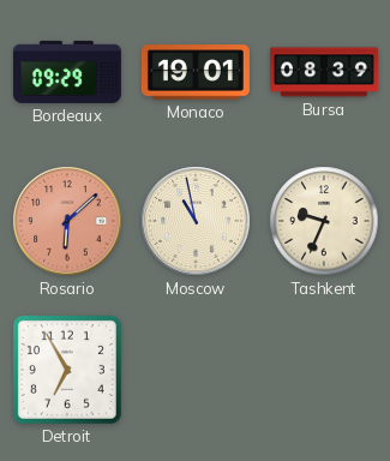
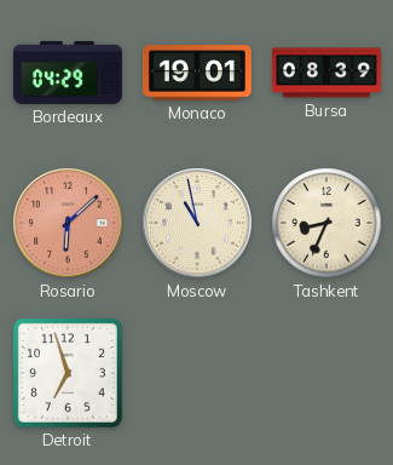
Bordeaux: 09:29 -> 04:29
Tashkent: 9:34 -> 8:34
Detroit: 6:55 -> 6:57
